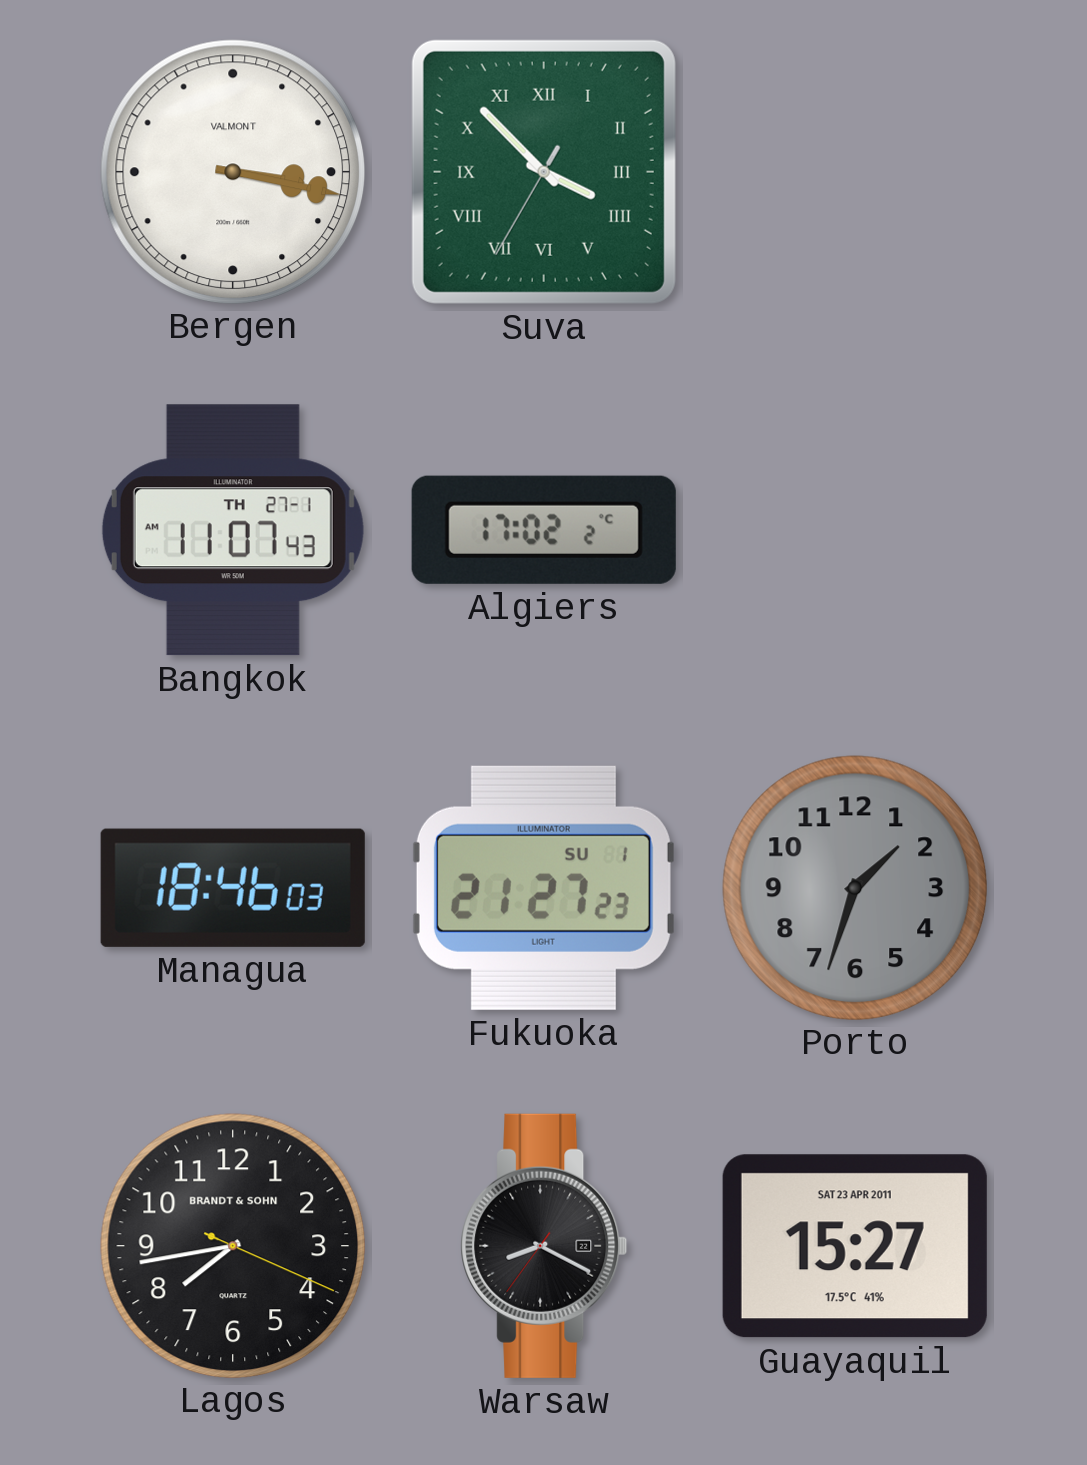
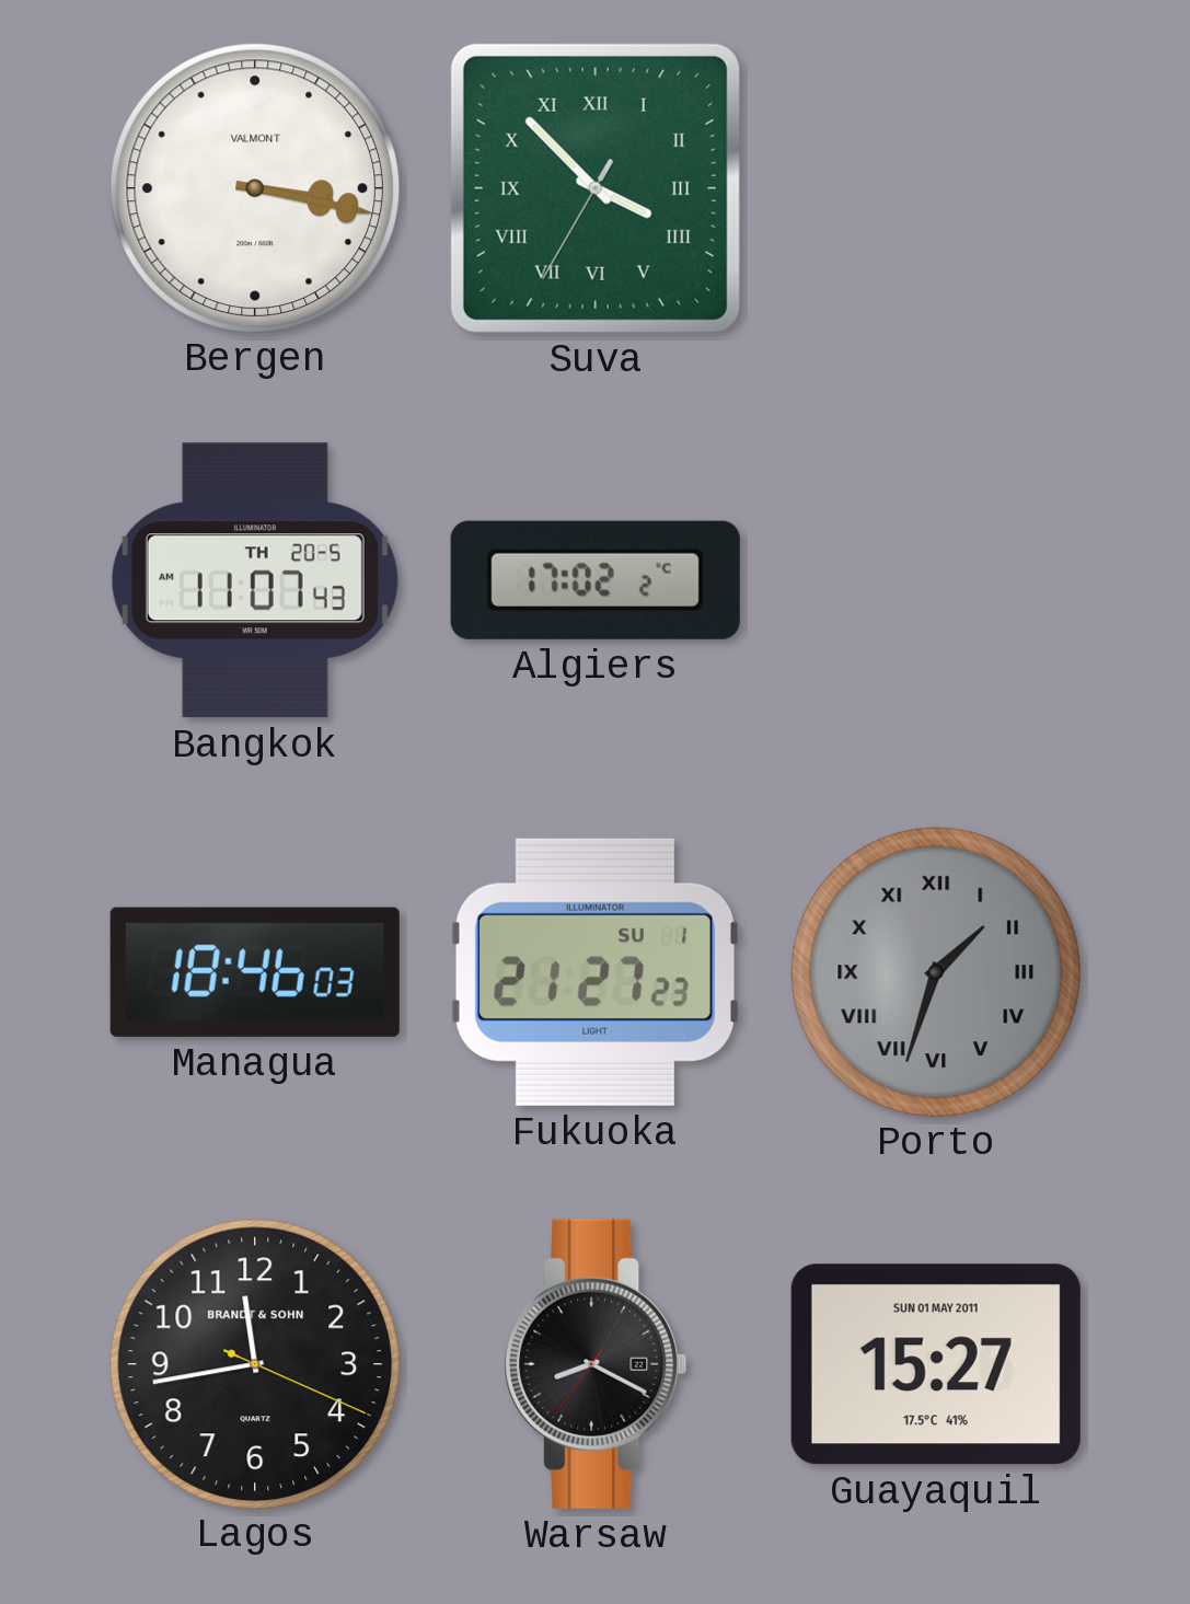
Bangkok date: TH 27-1 -> TH 20-5
Porto numerals: Arabic -> Roman
Lagos: 7:43 -> 11:43
Guayaquil date: SAT 23 APR 2011 -> SUN 01 MAY 2011
